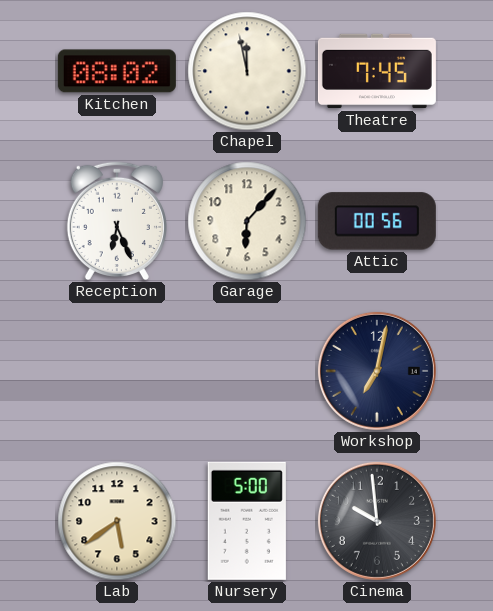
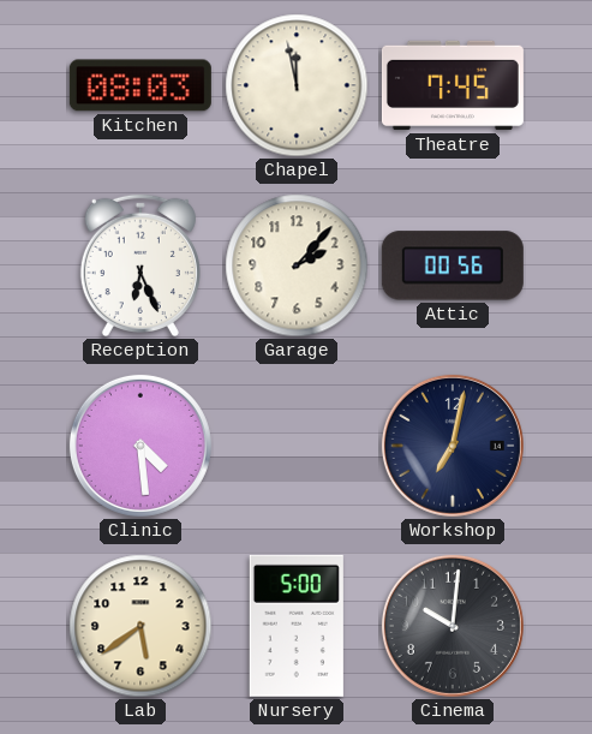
Kitchen: 08:02 -> 08:03
Garage: 6:07 -> 2:07
Clinic: none -> 4:29
Cinema: 9:59 -> 10:01
